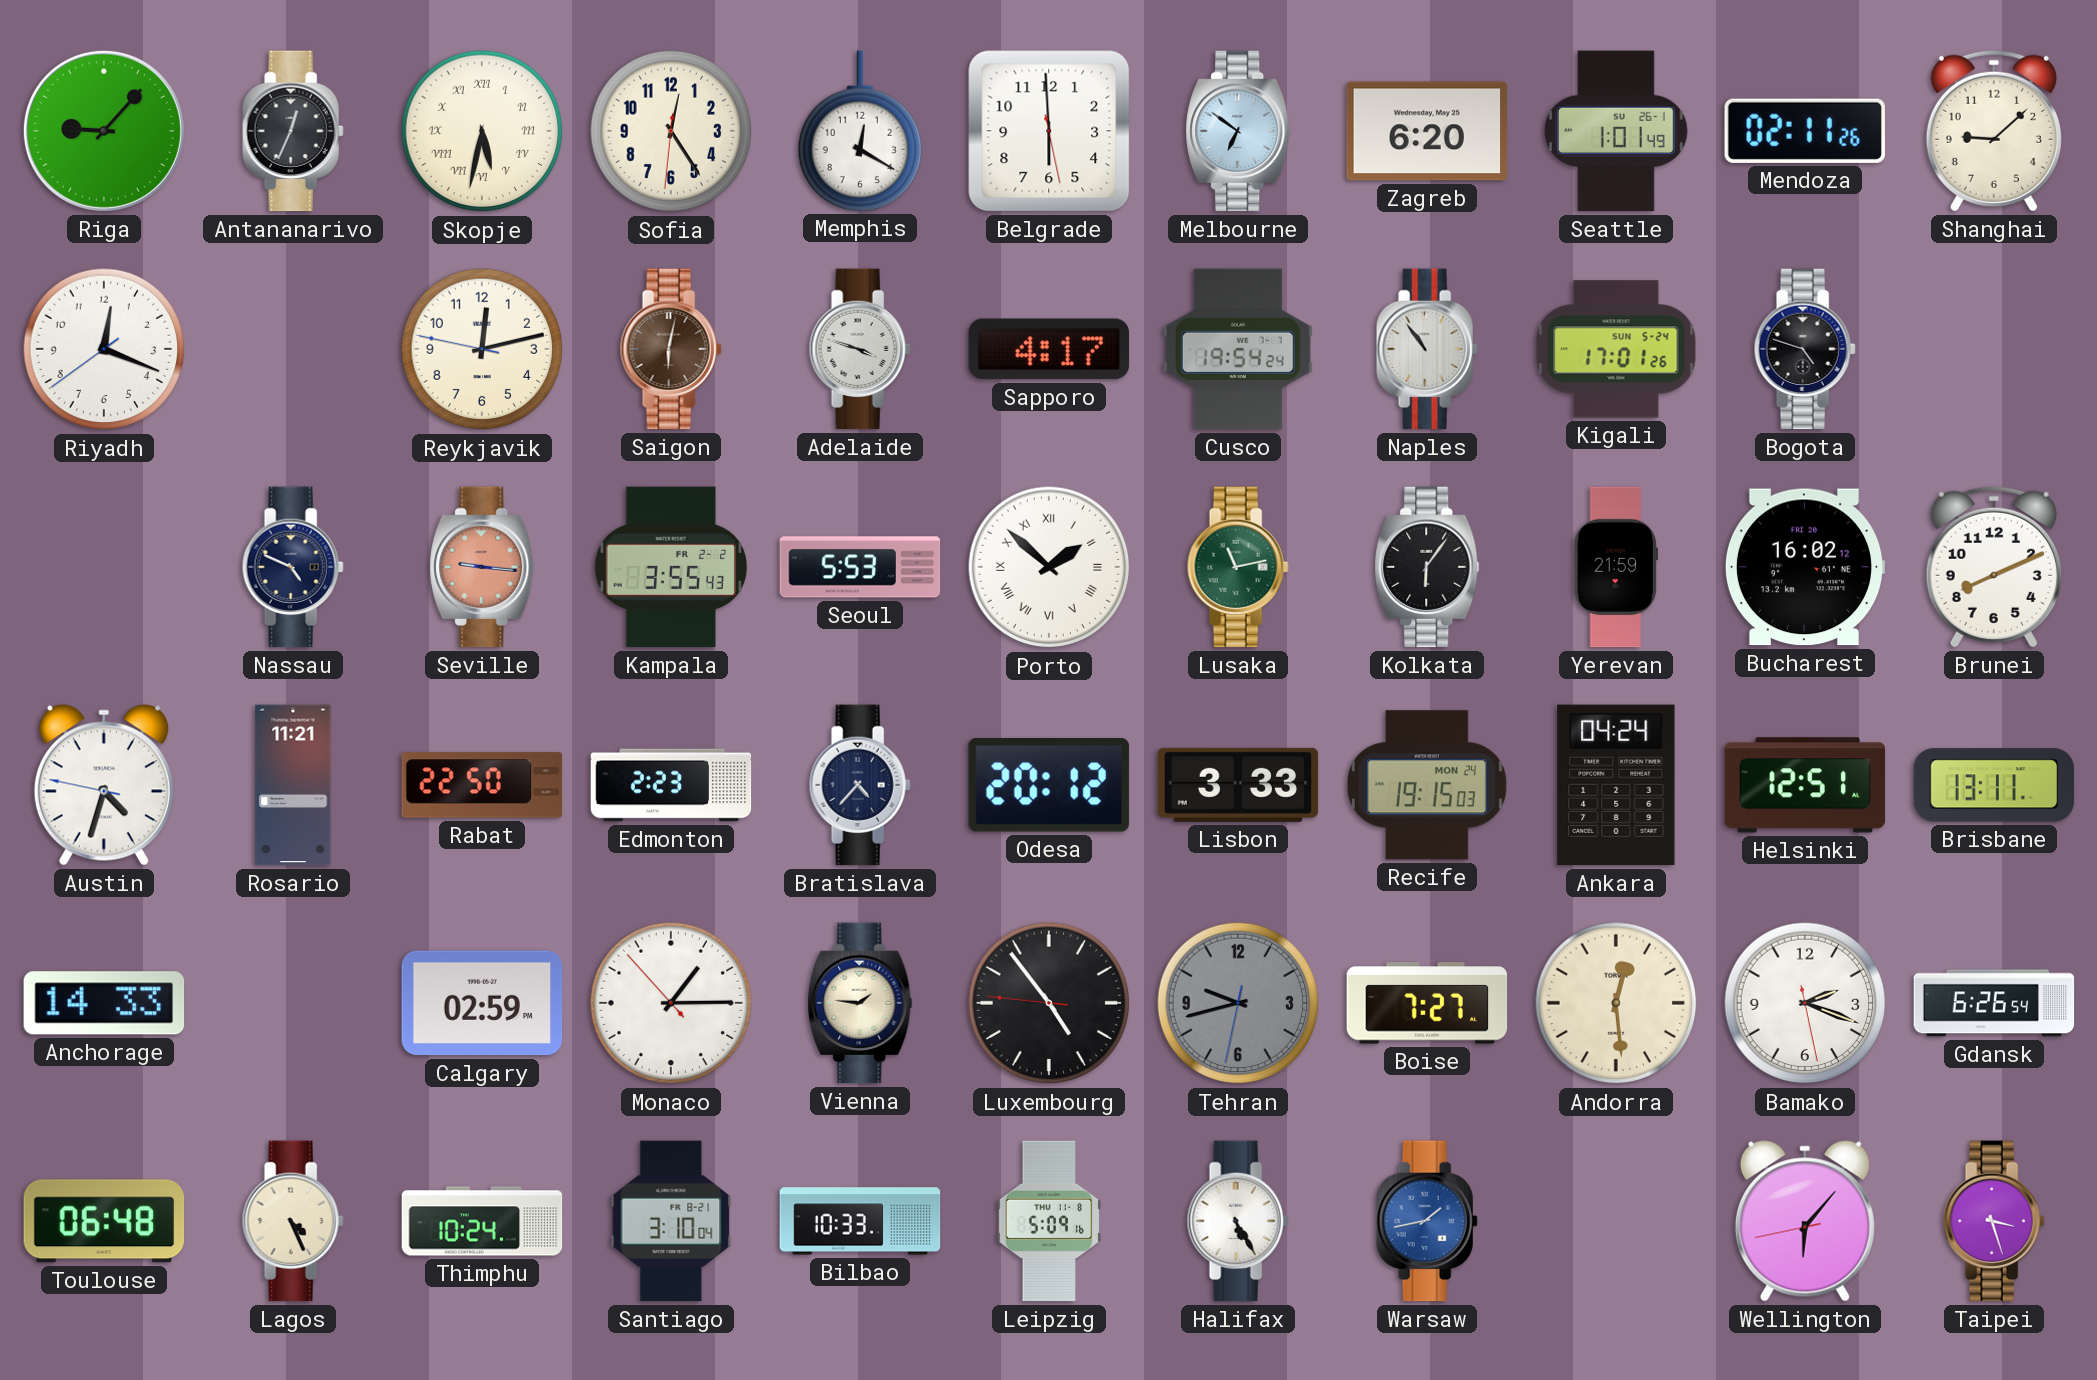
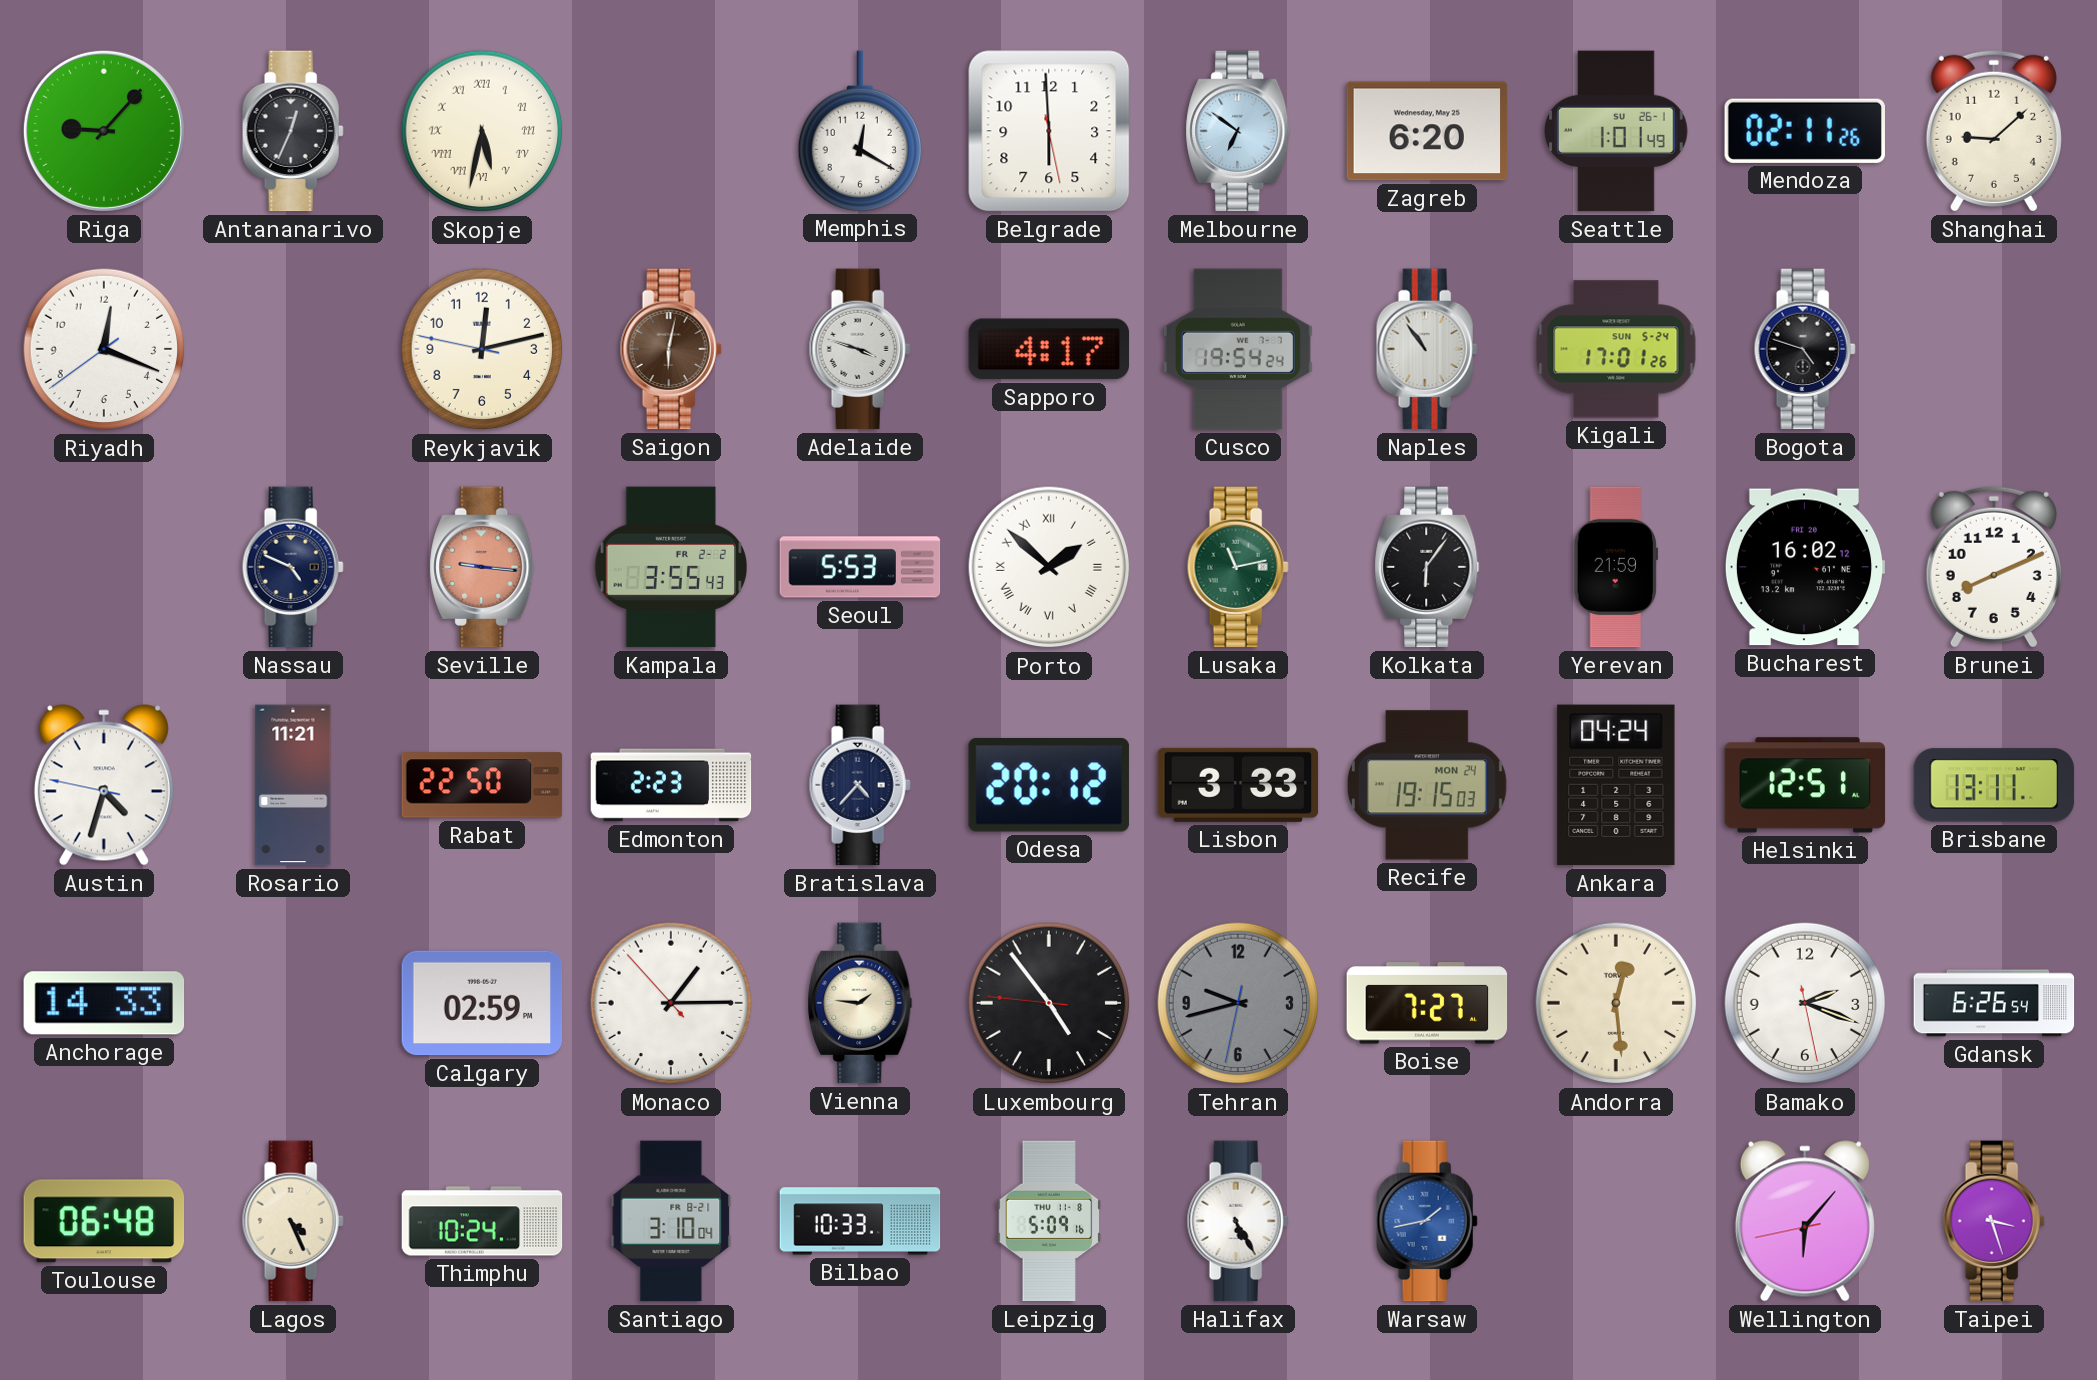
Sofia: 12:24 -> none
